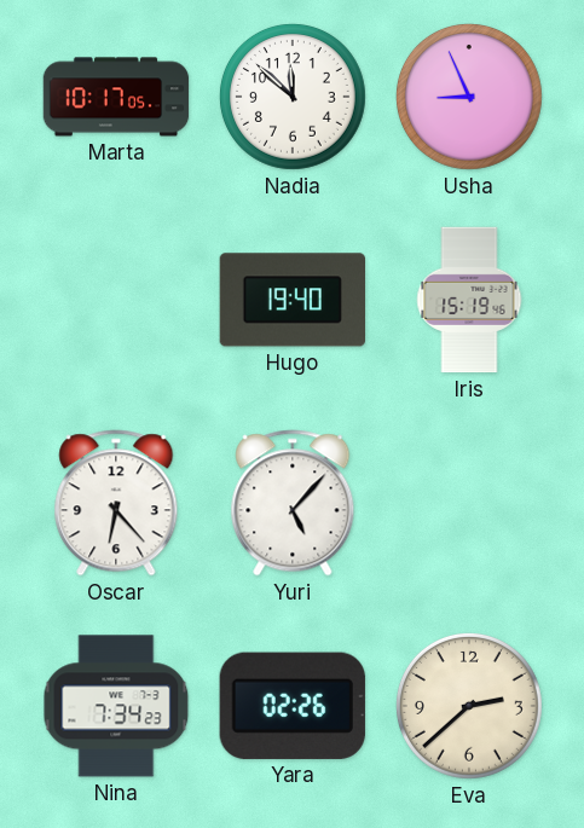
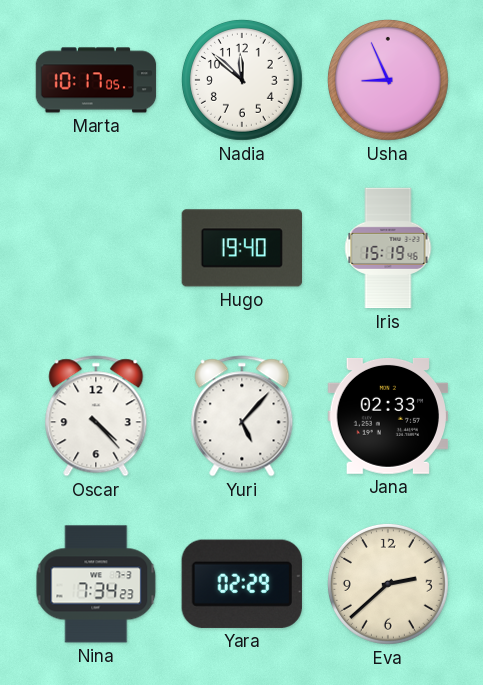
Oscar: 6:23 -> 4:23
Jana: none -> 02:33
Yara: 02:26 -> 02:29
